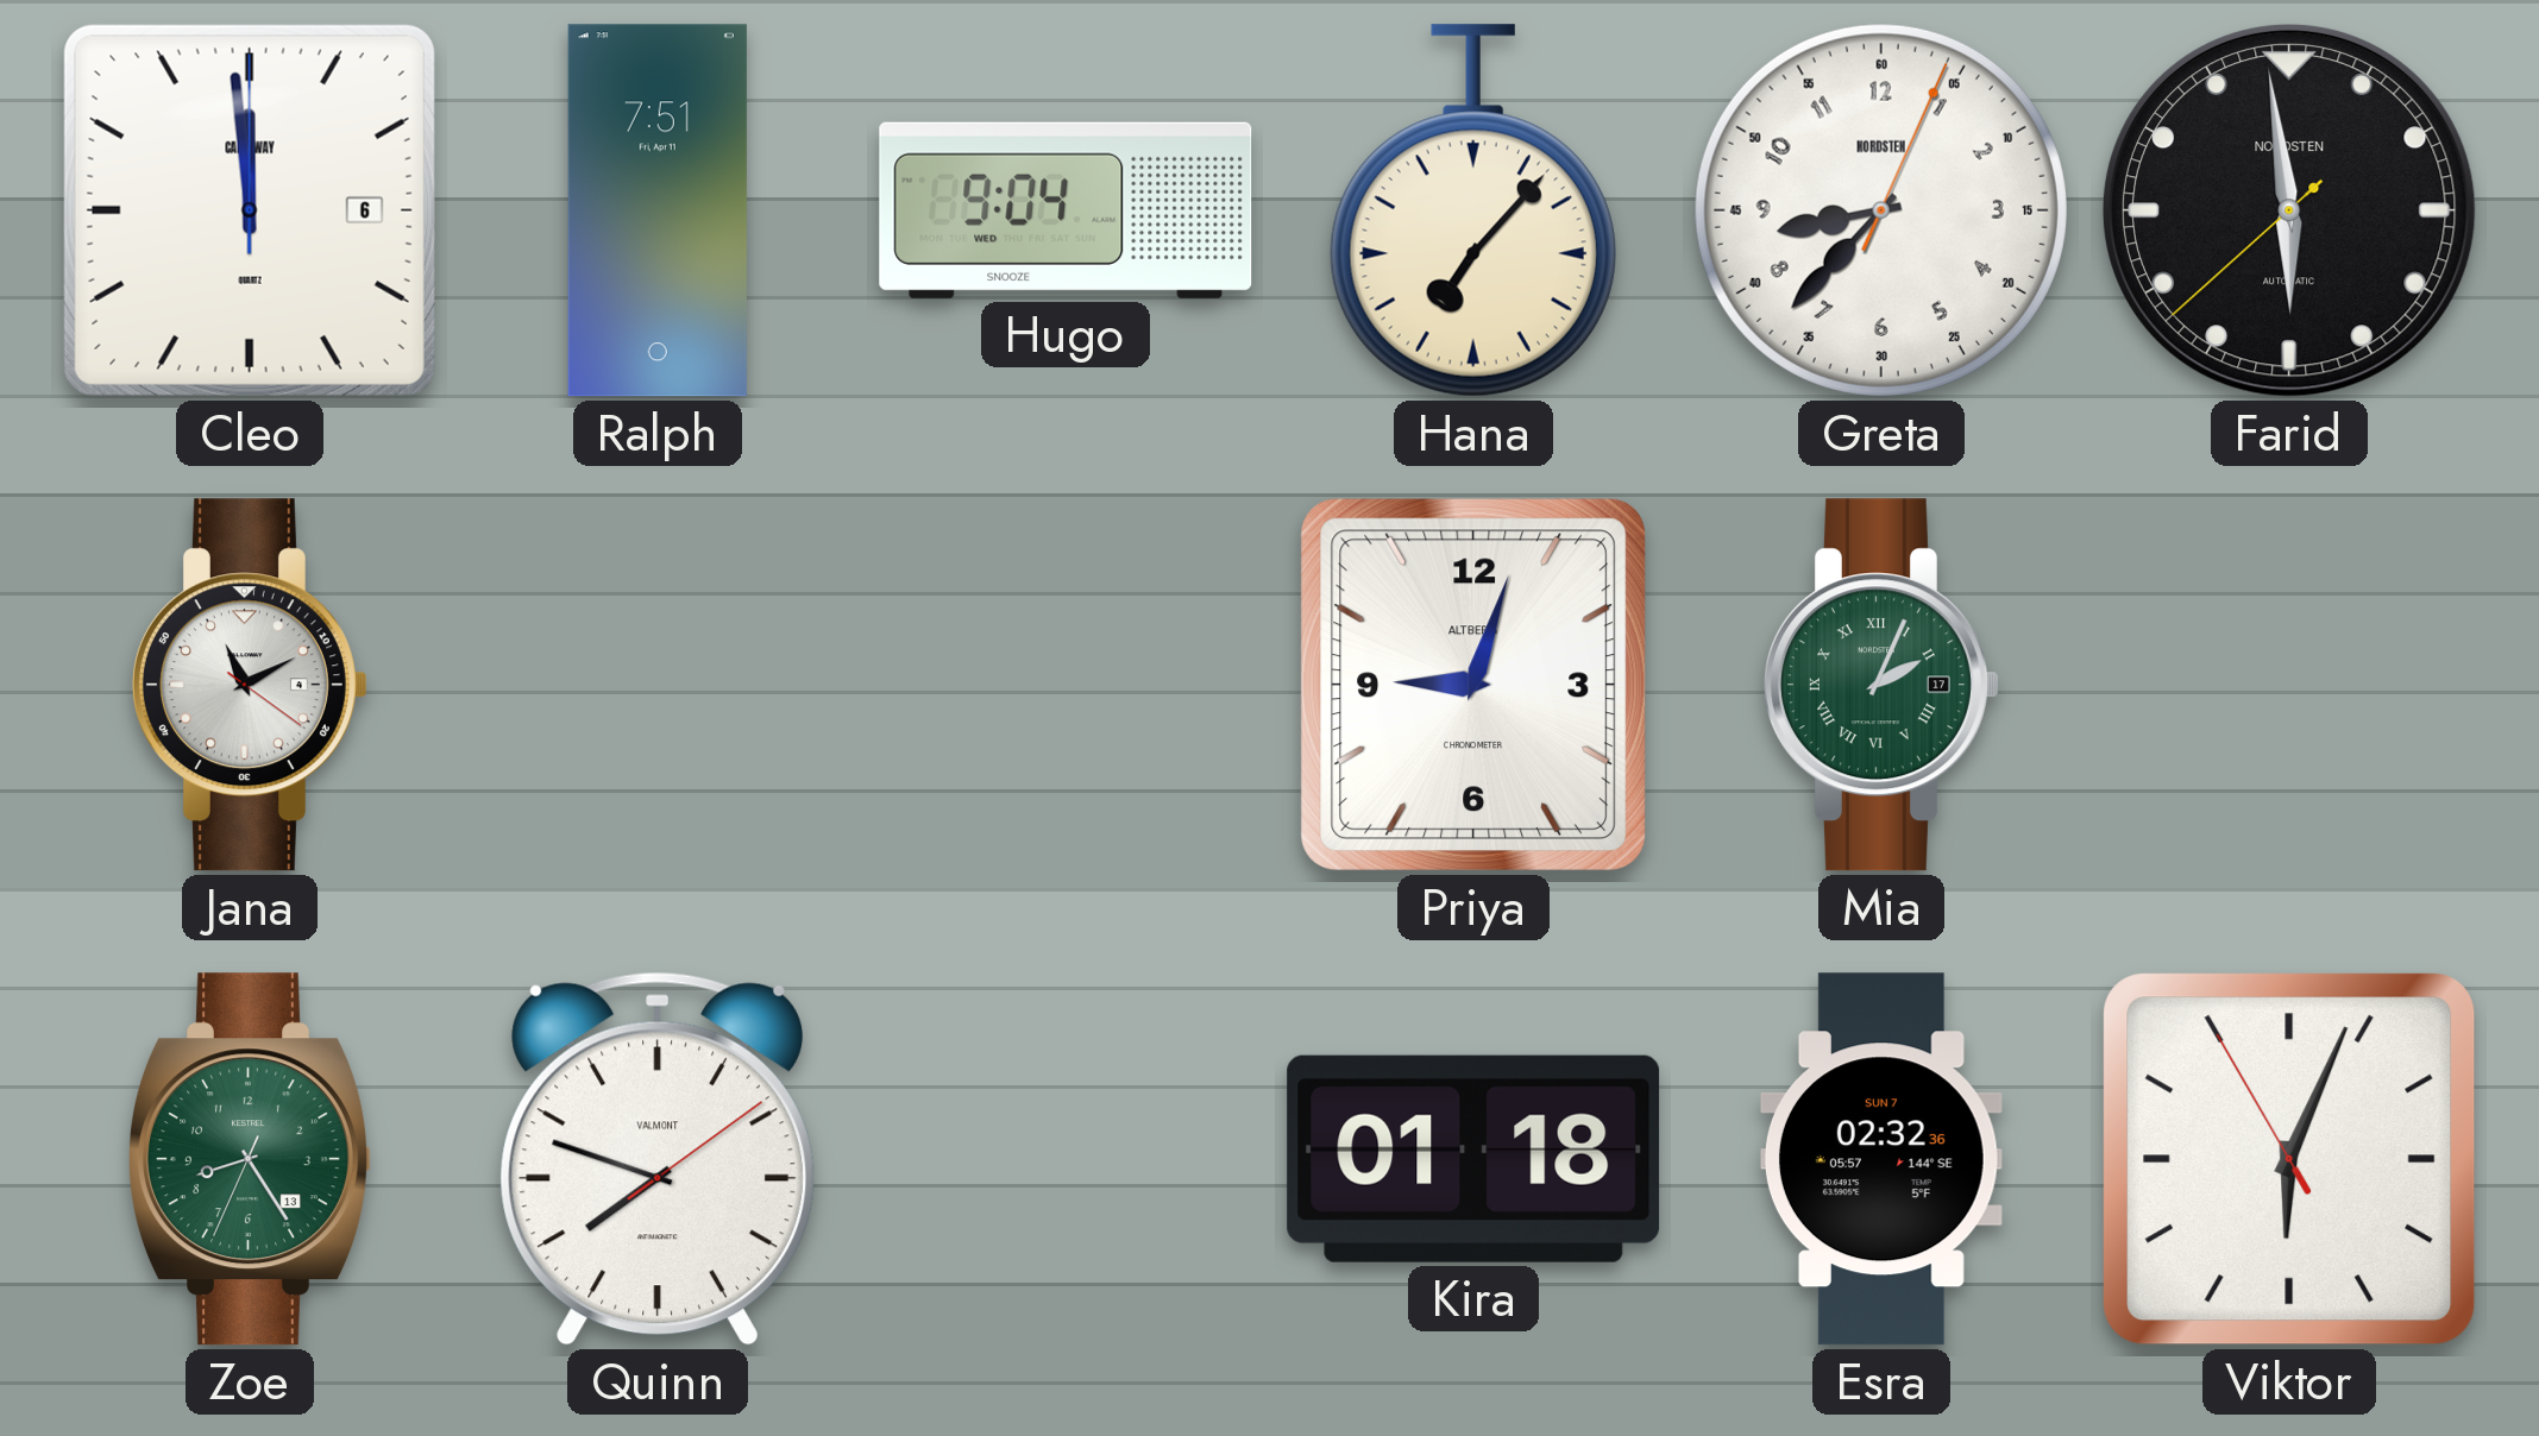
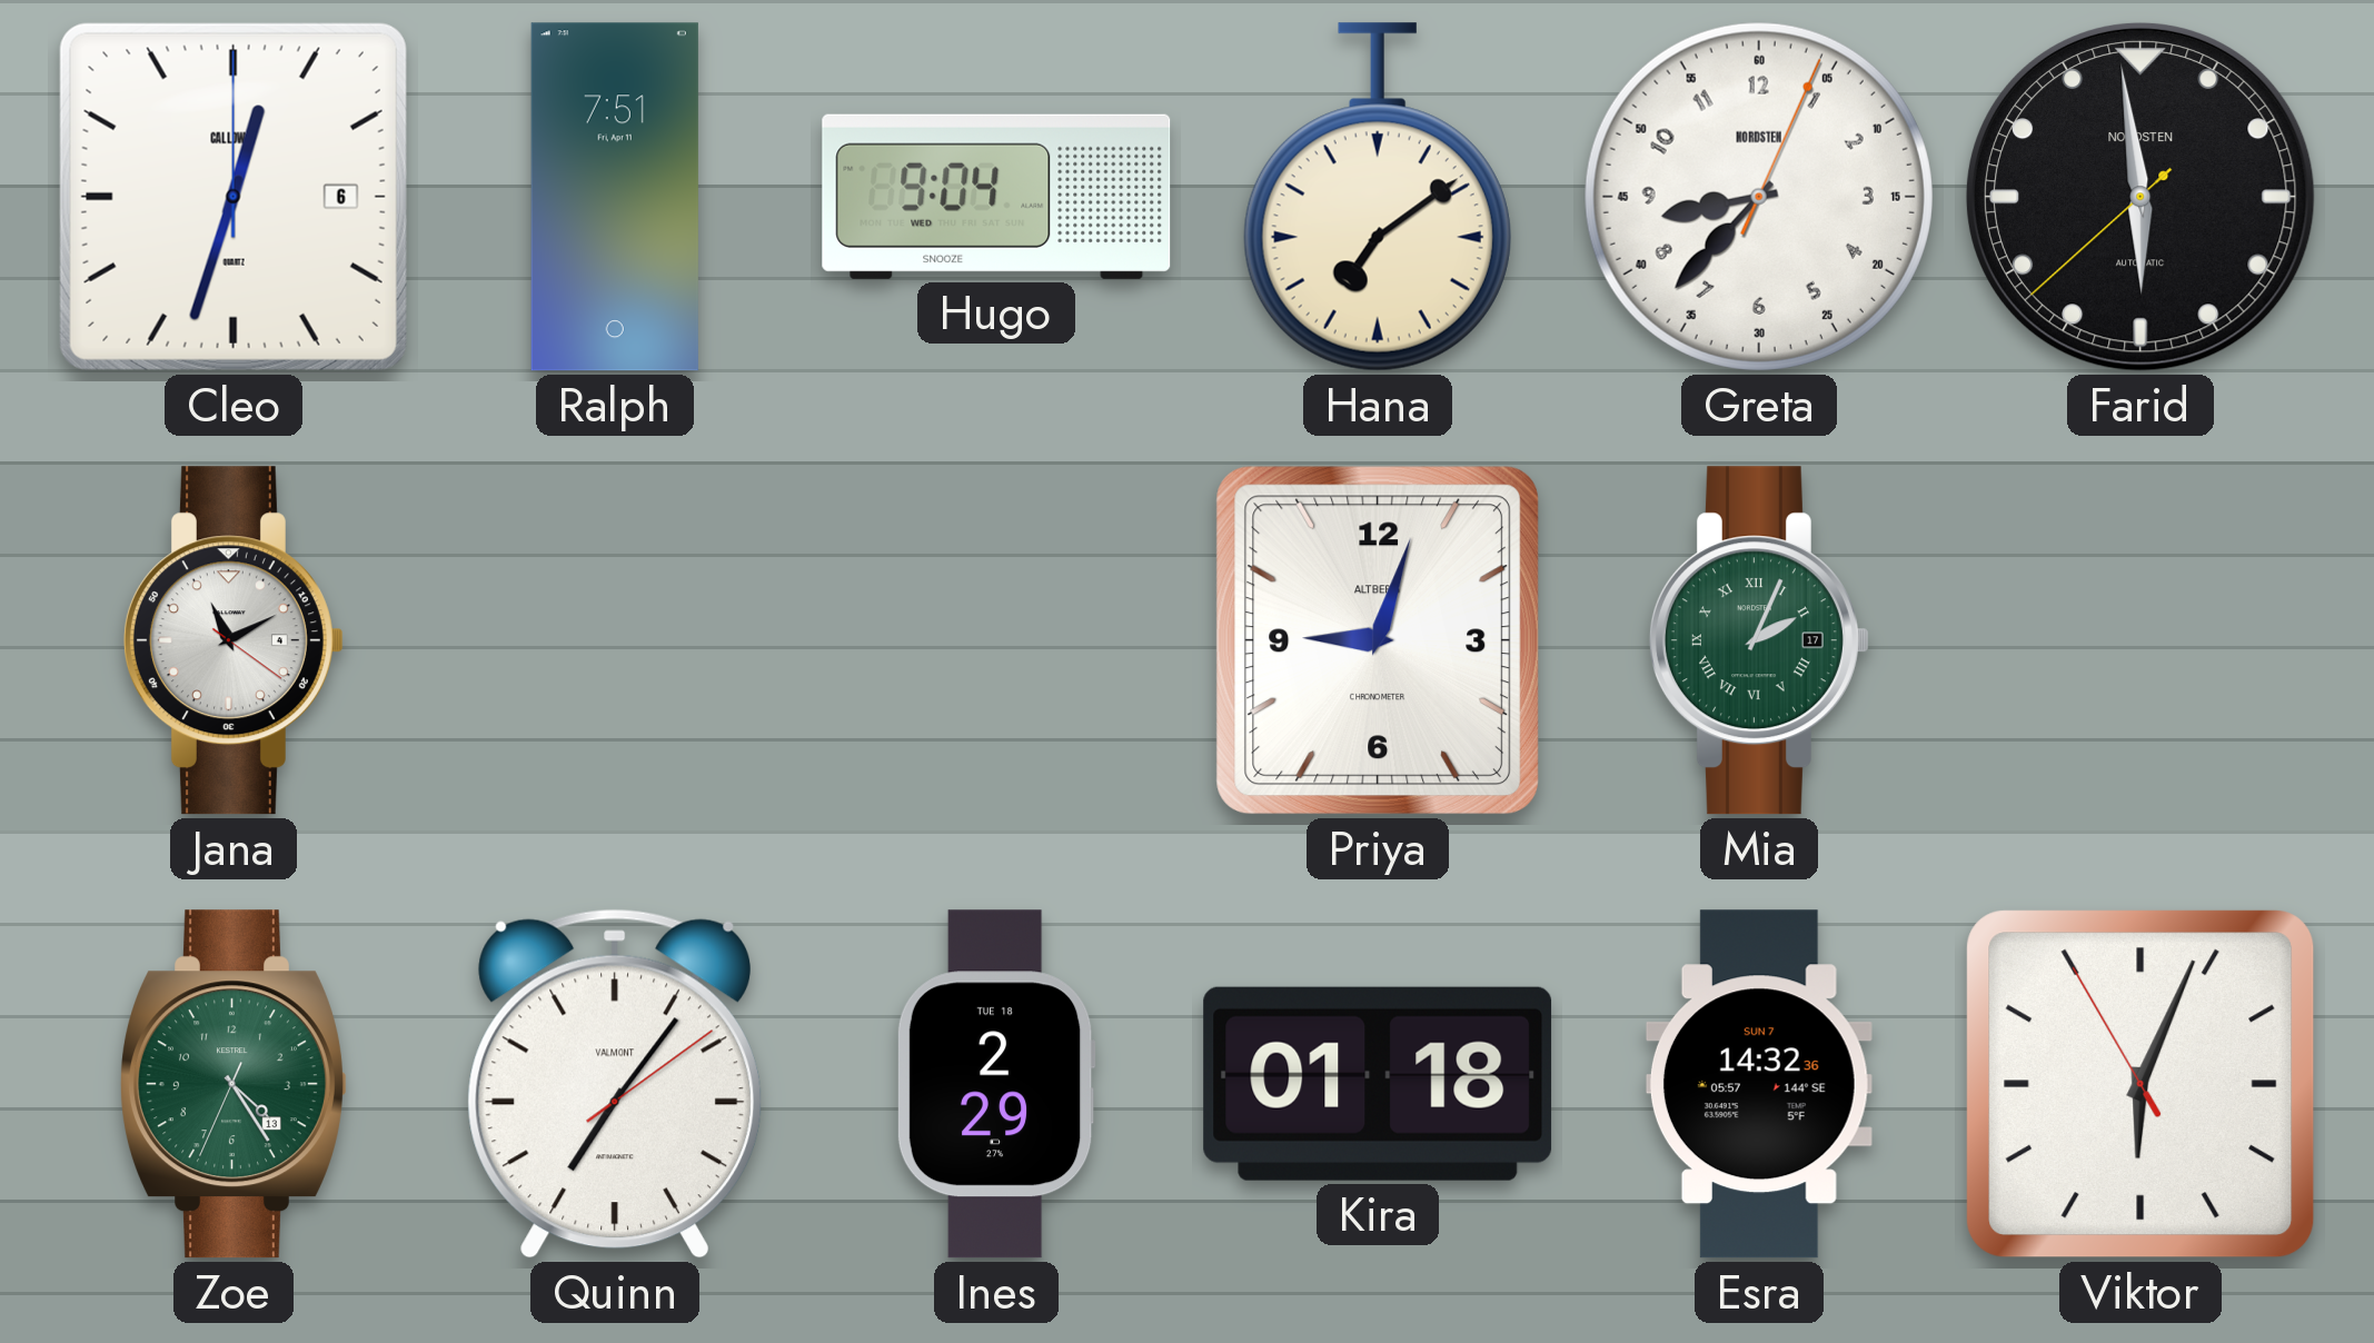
Cleo: 11:59 -> 12:33
Hana: 7:07 -> 7:09
Zoe: 8:24 -> 4:24
Quinn: 7:48 -> 7:06
Ines: none -> 2:29
Esra: 02:32 -> 14:32
